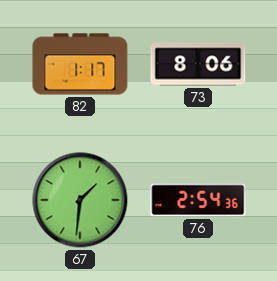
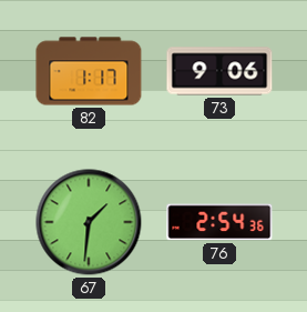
73: 8:06 -> 9:06
